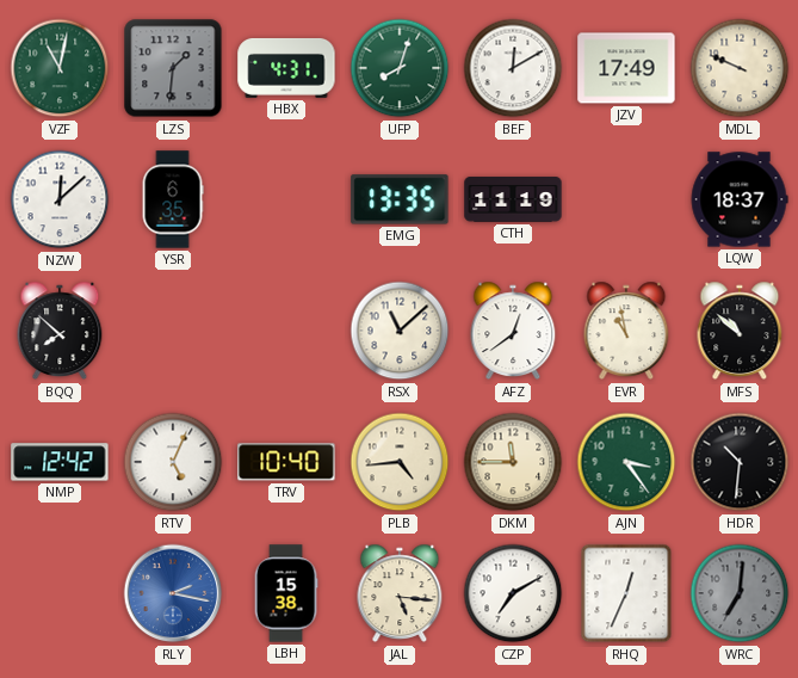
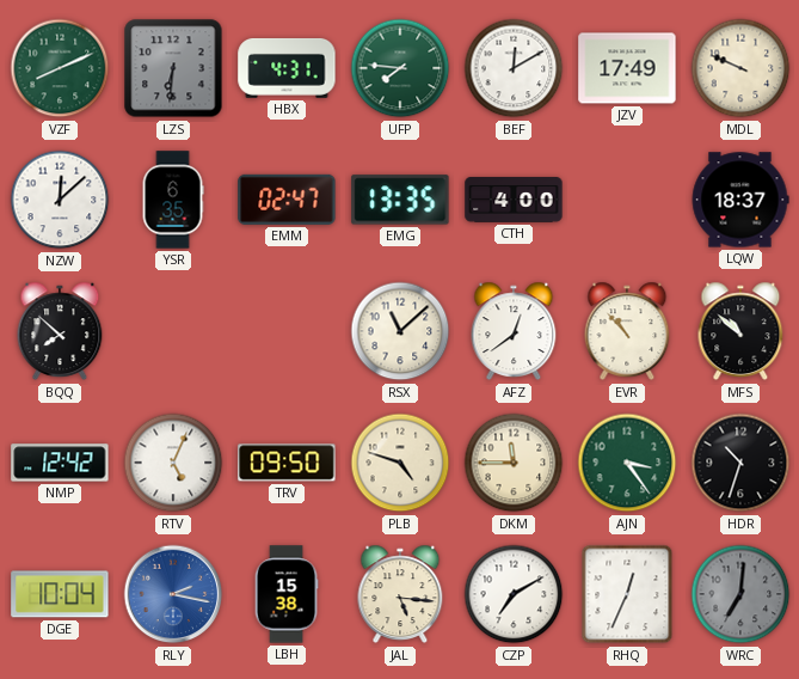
VZF: 11:02 -> 8:11
LZS: 1:31 -> 6:31
UFP: 8:03 -> 7:46
EMM: none -> 02:47
CTH: 11:19 -> 4:00
EVR: 10:58 -> 10:53
TRV: 10:40 -> 09:50
PLB: 4:44 -> 4:48
HDR: 10:31 -> 10:33
DGE: none -> 10:04
